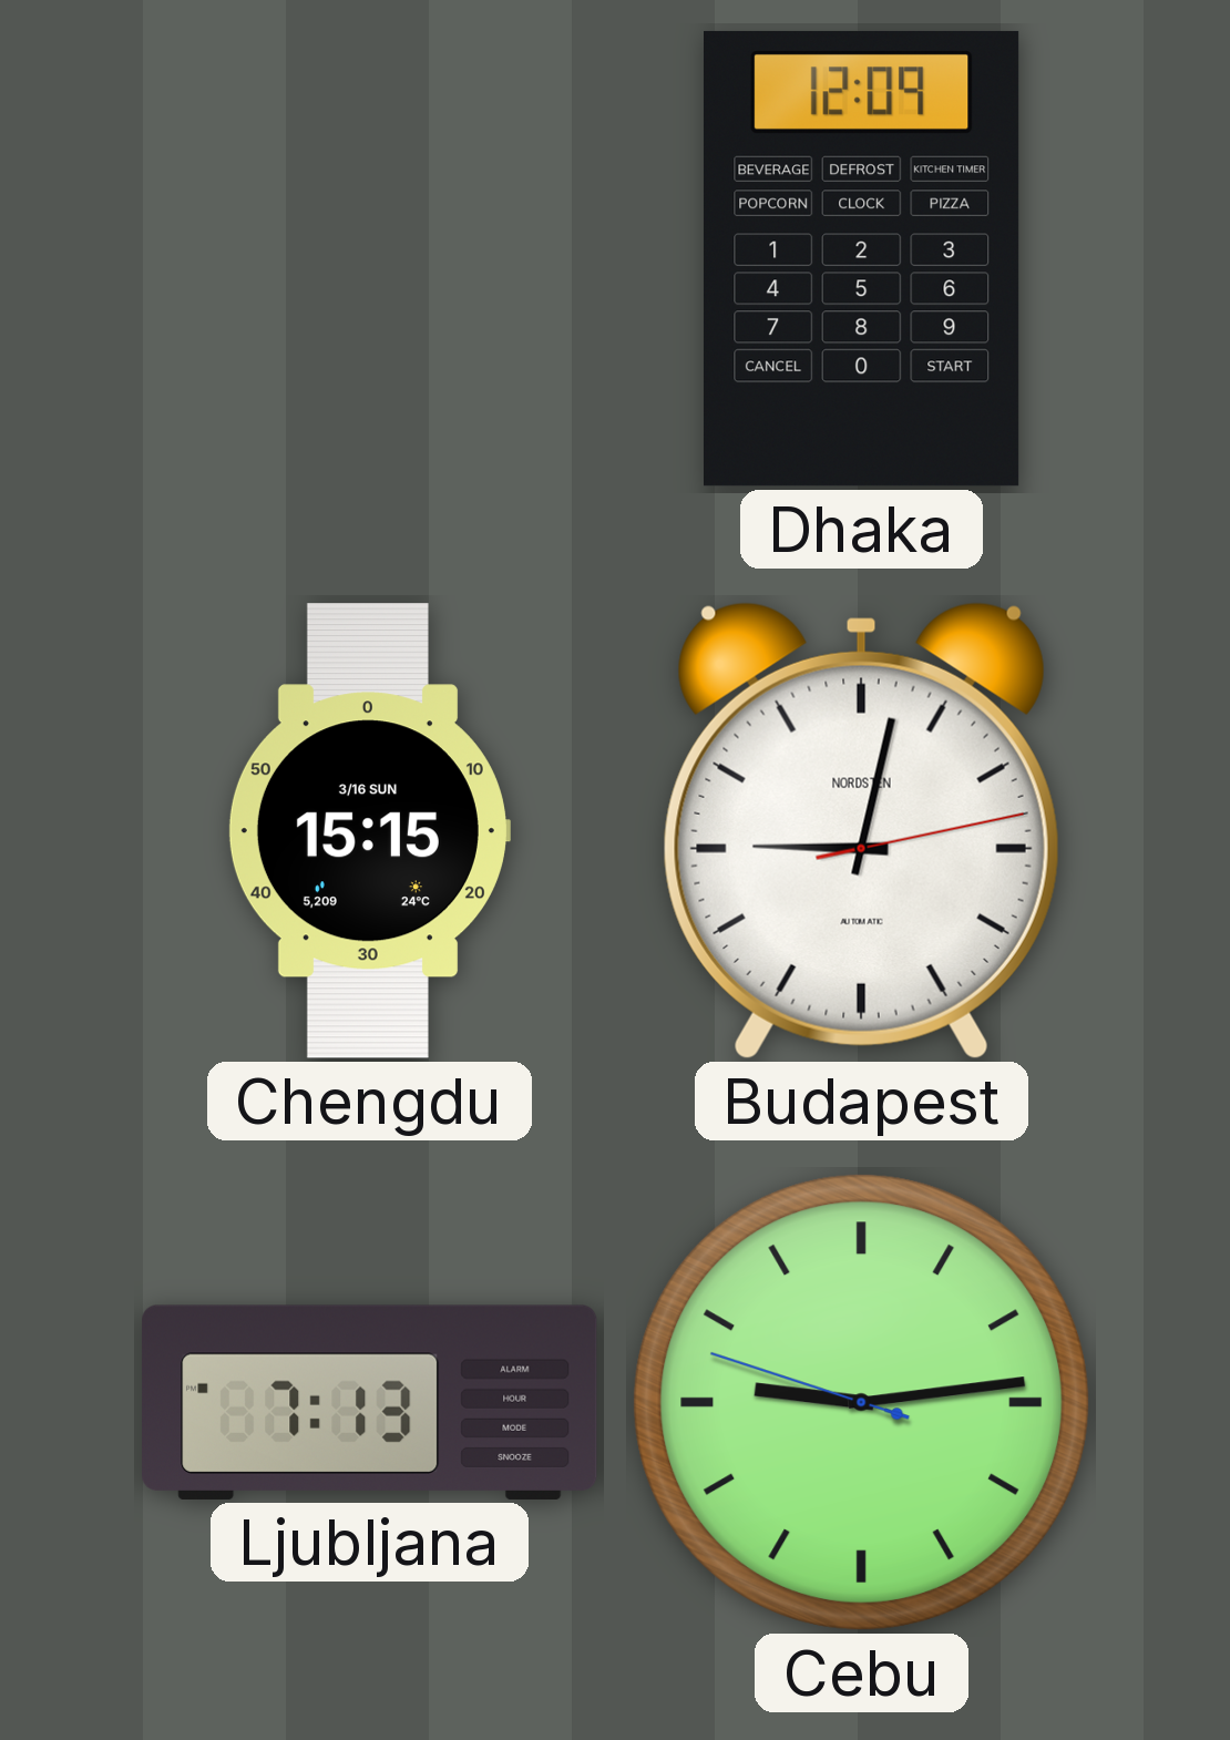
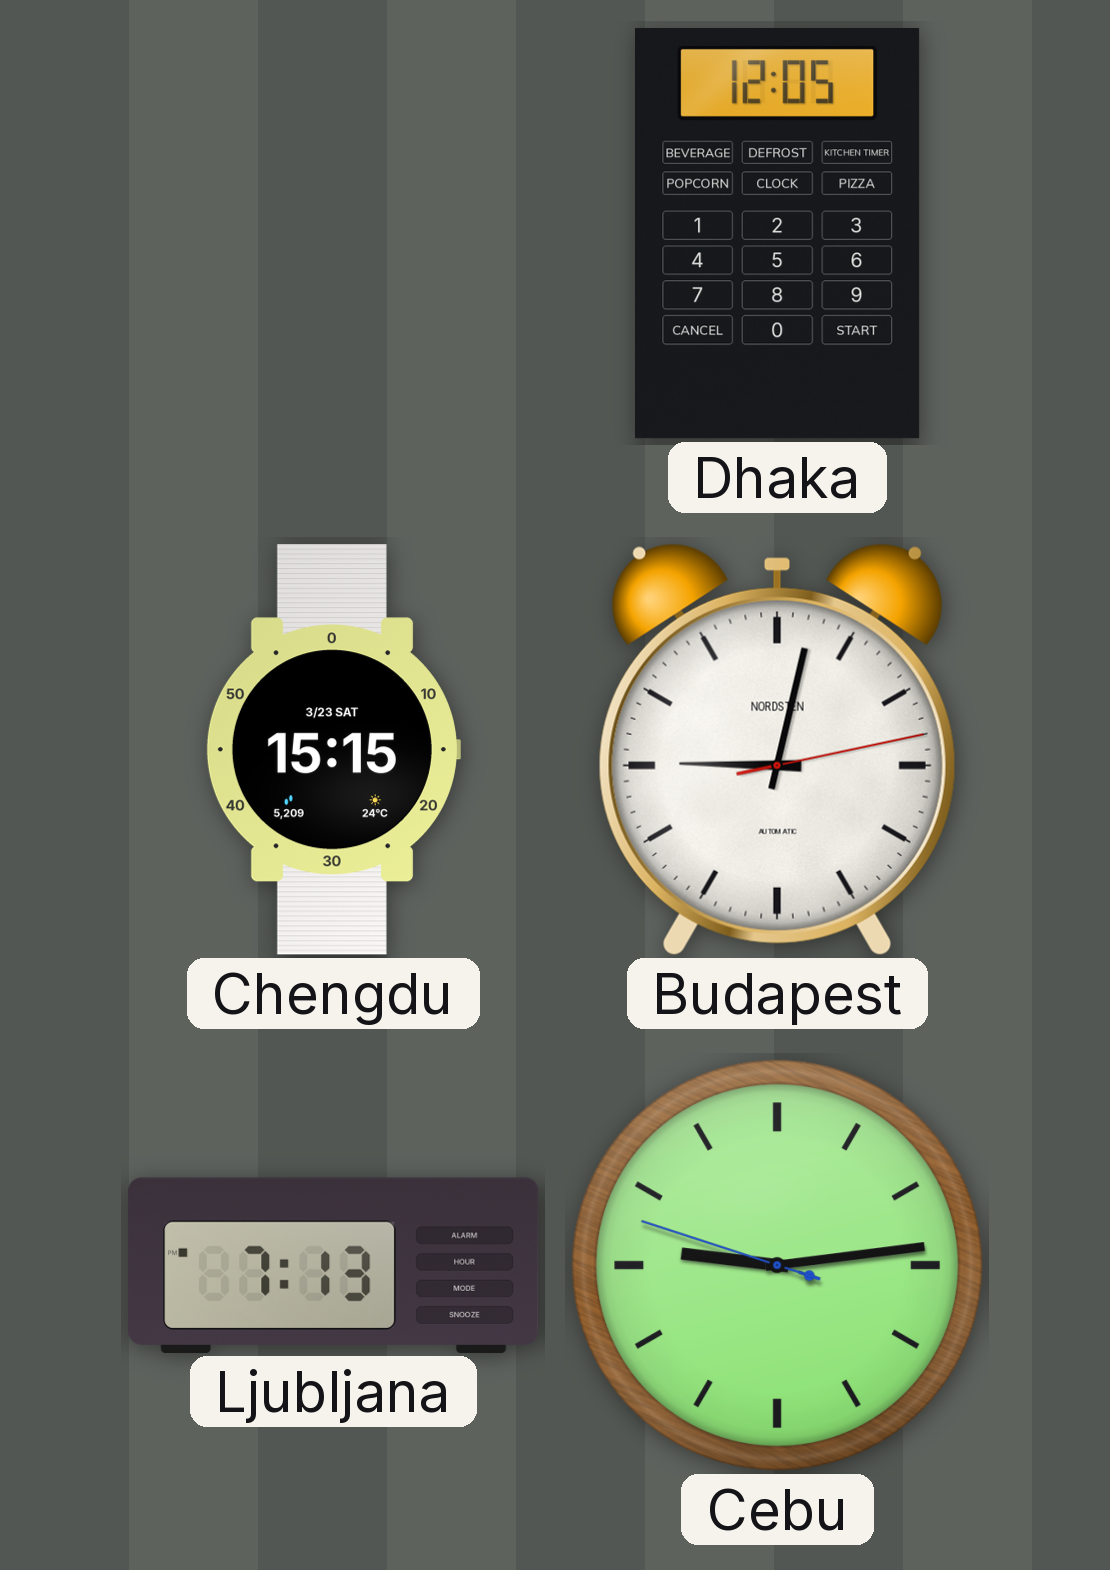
Dhaka: 12:09 -> 12:05
Chengdu date: 3/16 SUN -> 3/23 SAT
